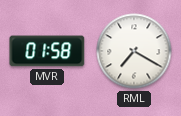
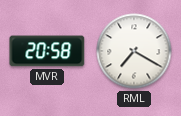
MVR: 01:58 -> 20:58
